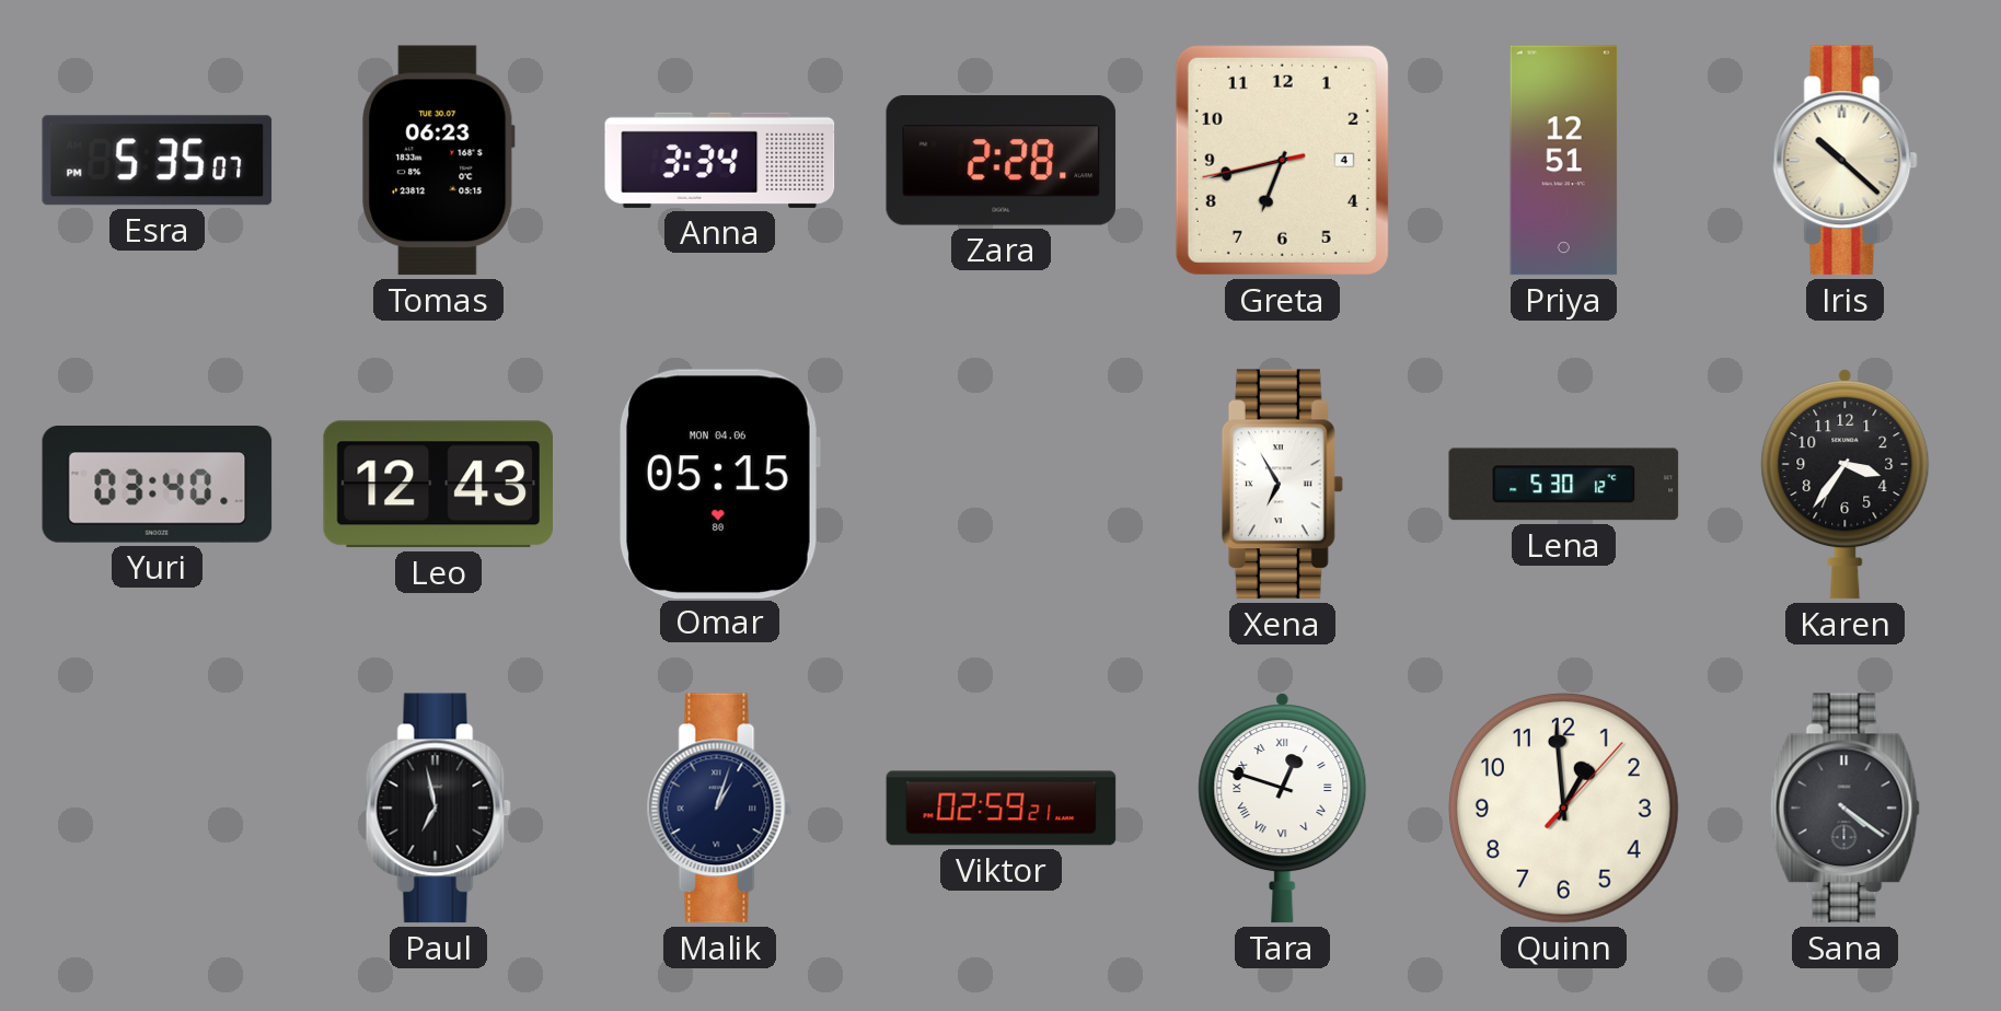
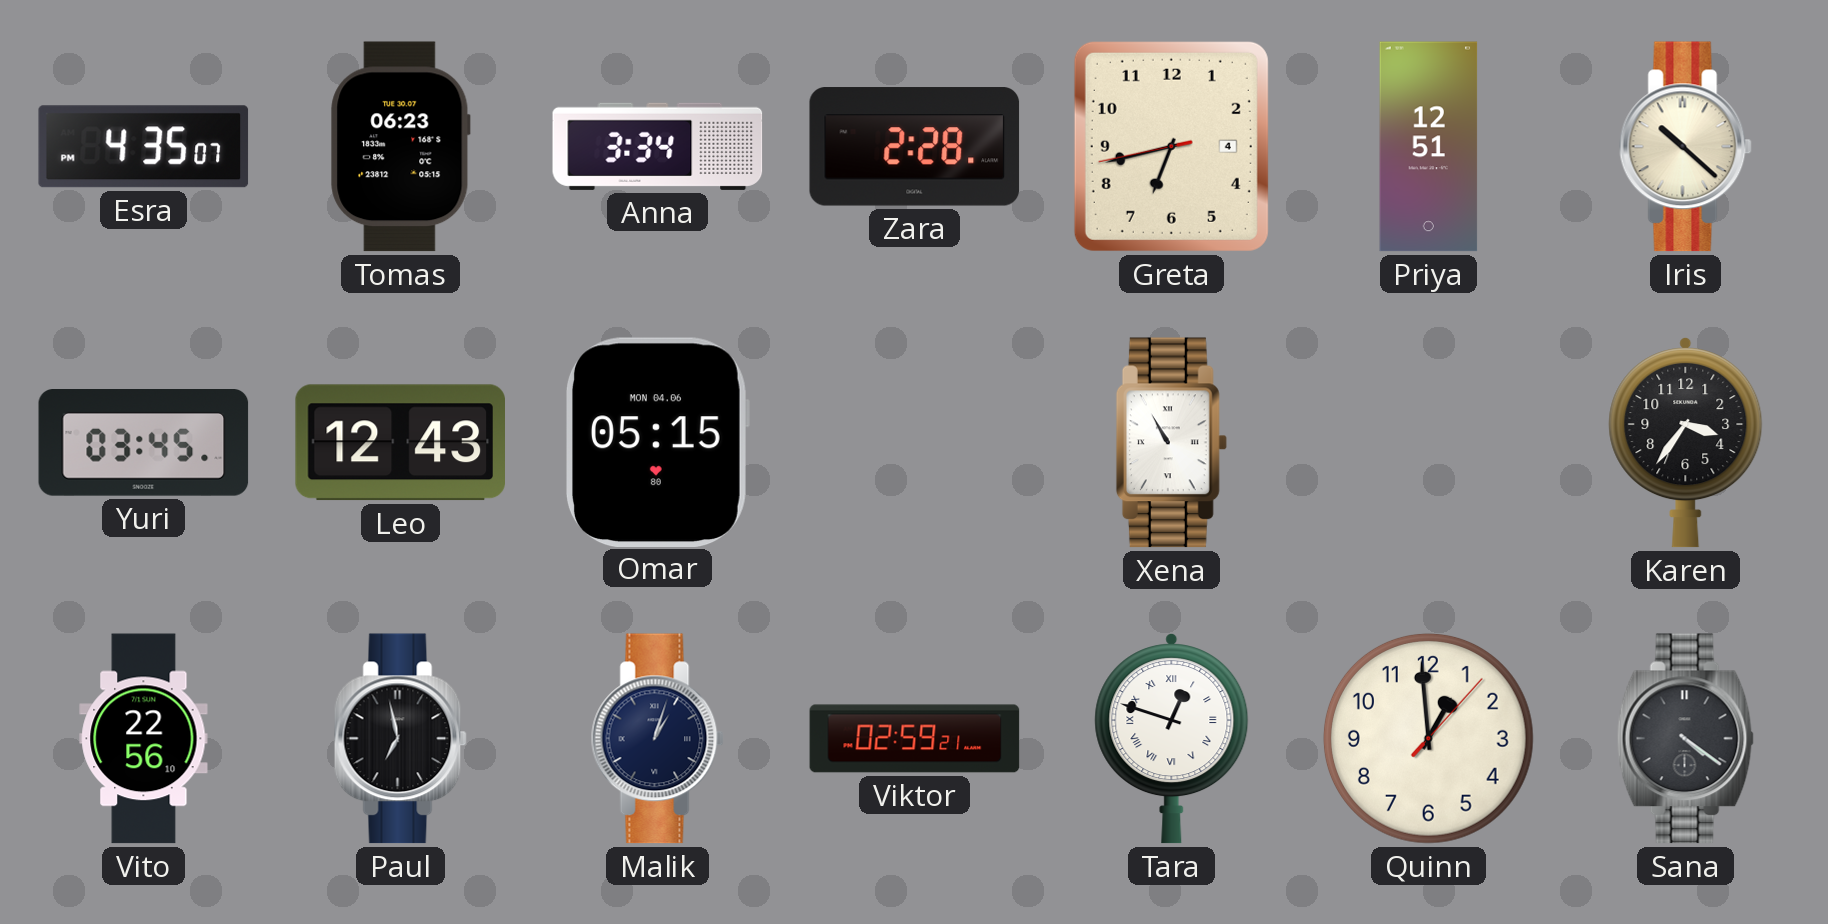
Esra: 5:35 -> 4:35
Yuri: 03:40 -> 03:45
Xena: 6:55 -> 10:55
Lena: 5:30 -> none
Vito: none -> 22:56
